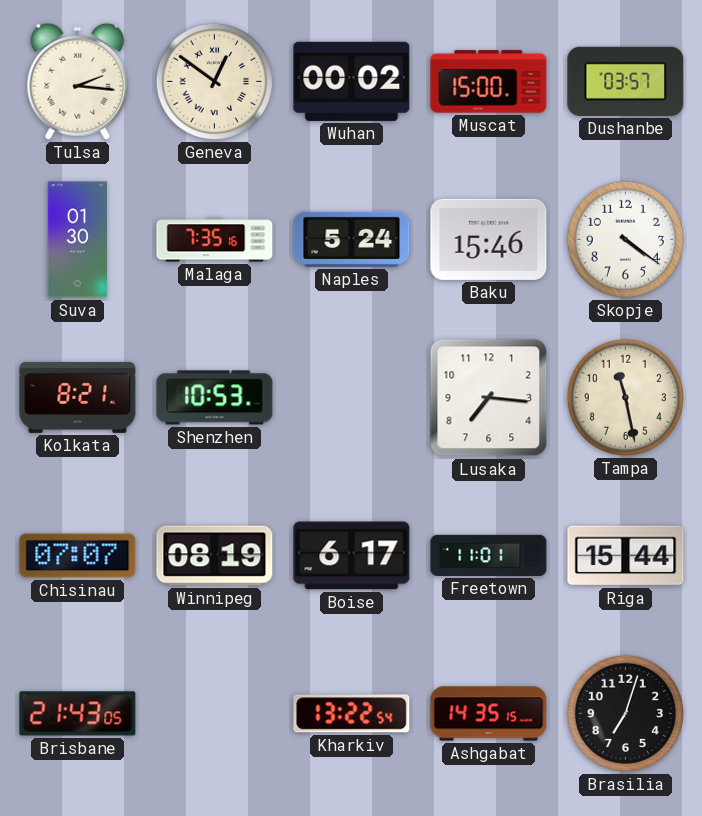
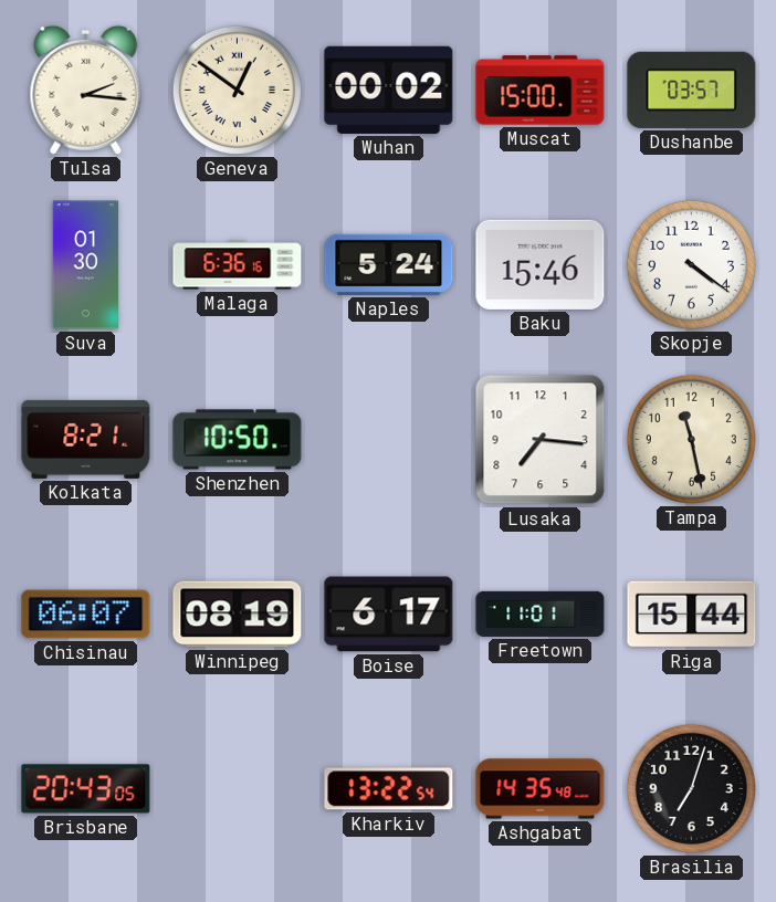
Malaga: 7:35 -> 6:36
Shenzhen: 10:53 -> 10:50
Chisinau: 07:07 -> 06:07
Brisbane: 21:43 -> 20:43
Ashgabat: 14:35:15 -> 14:35:48
